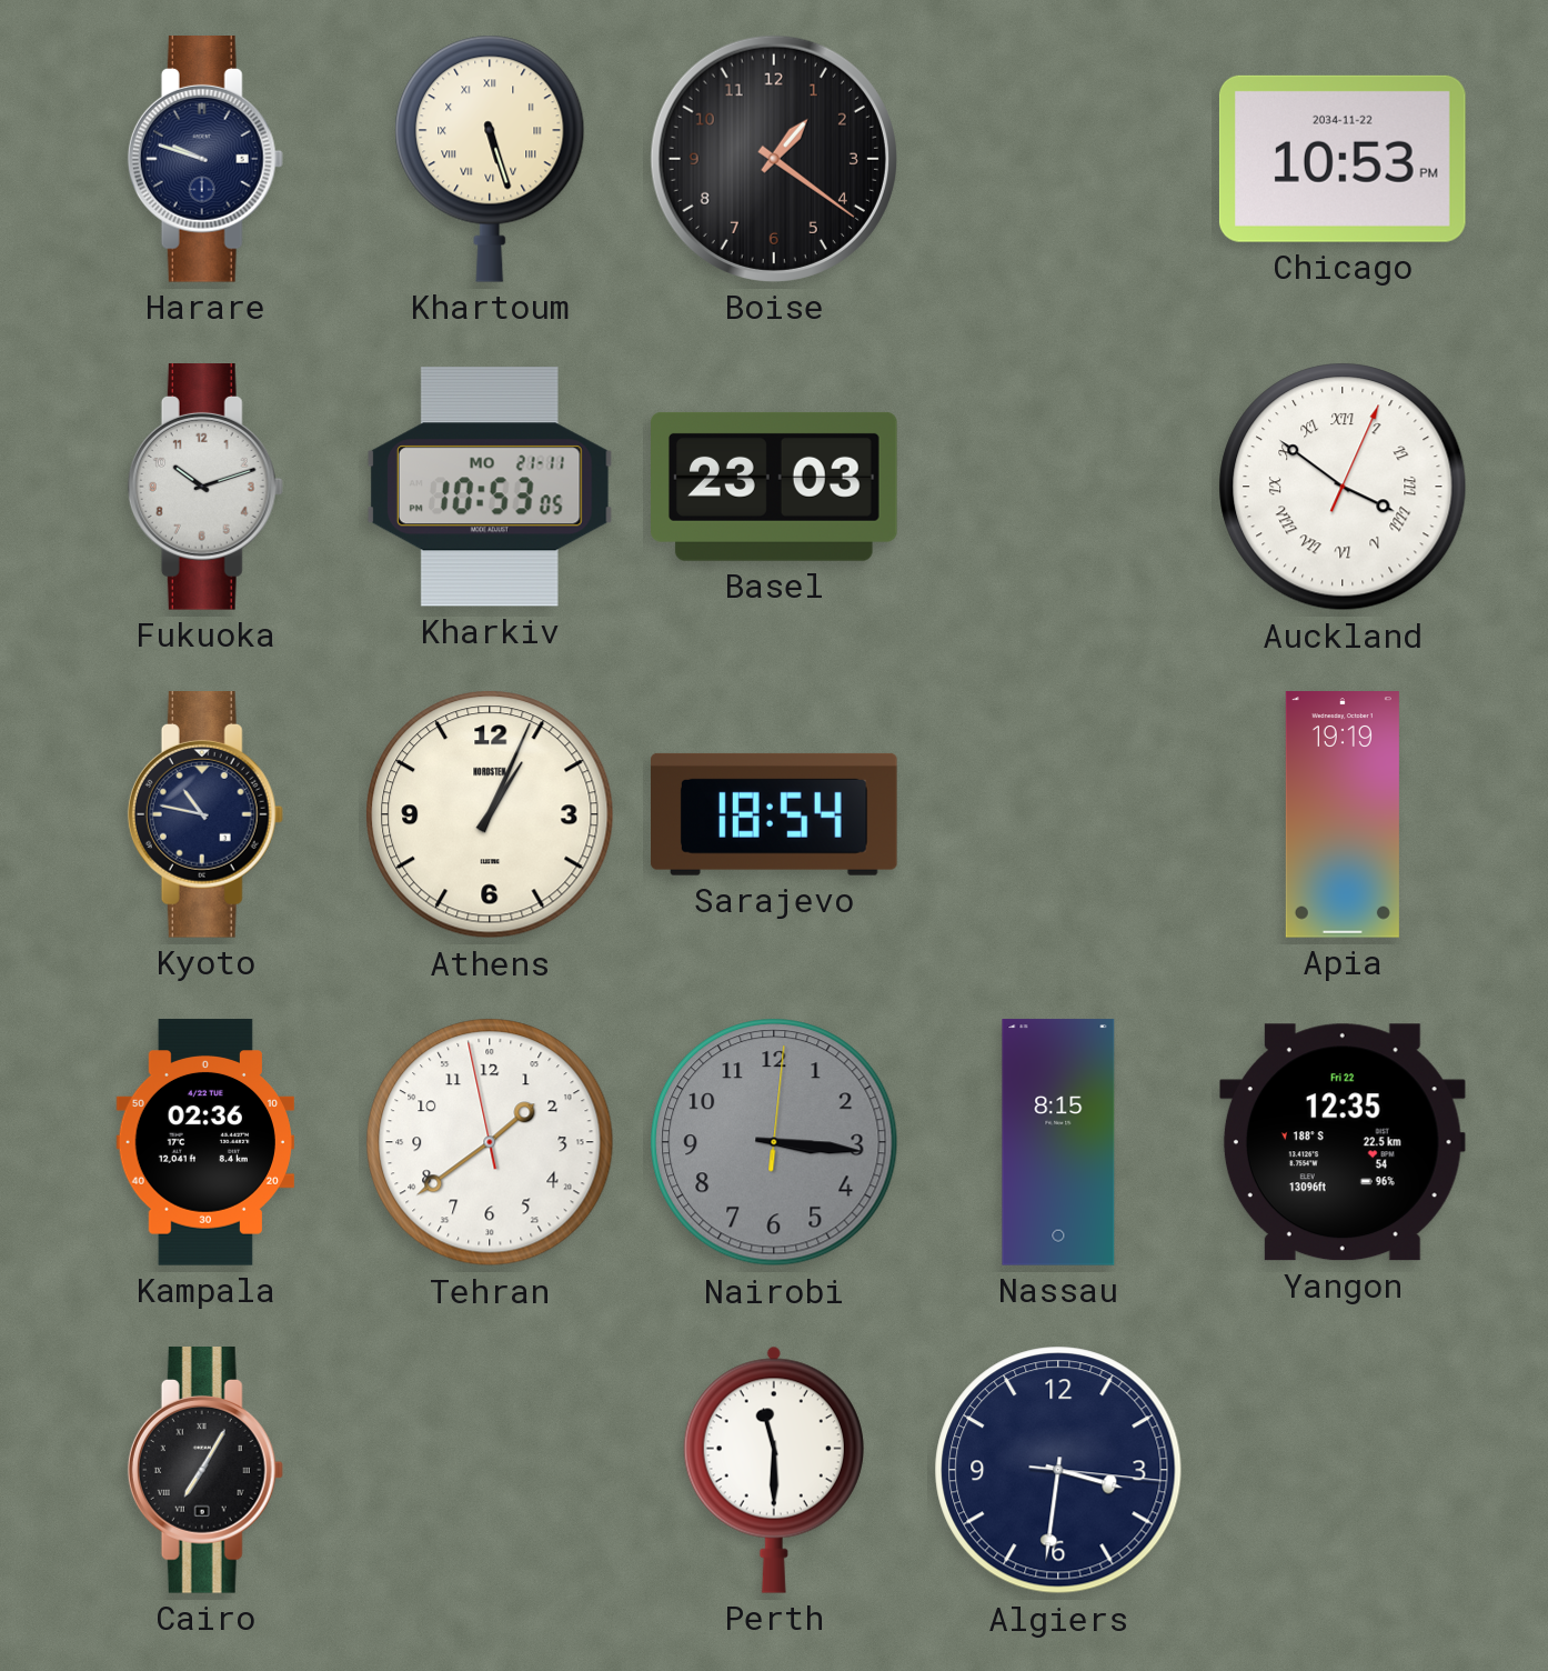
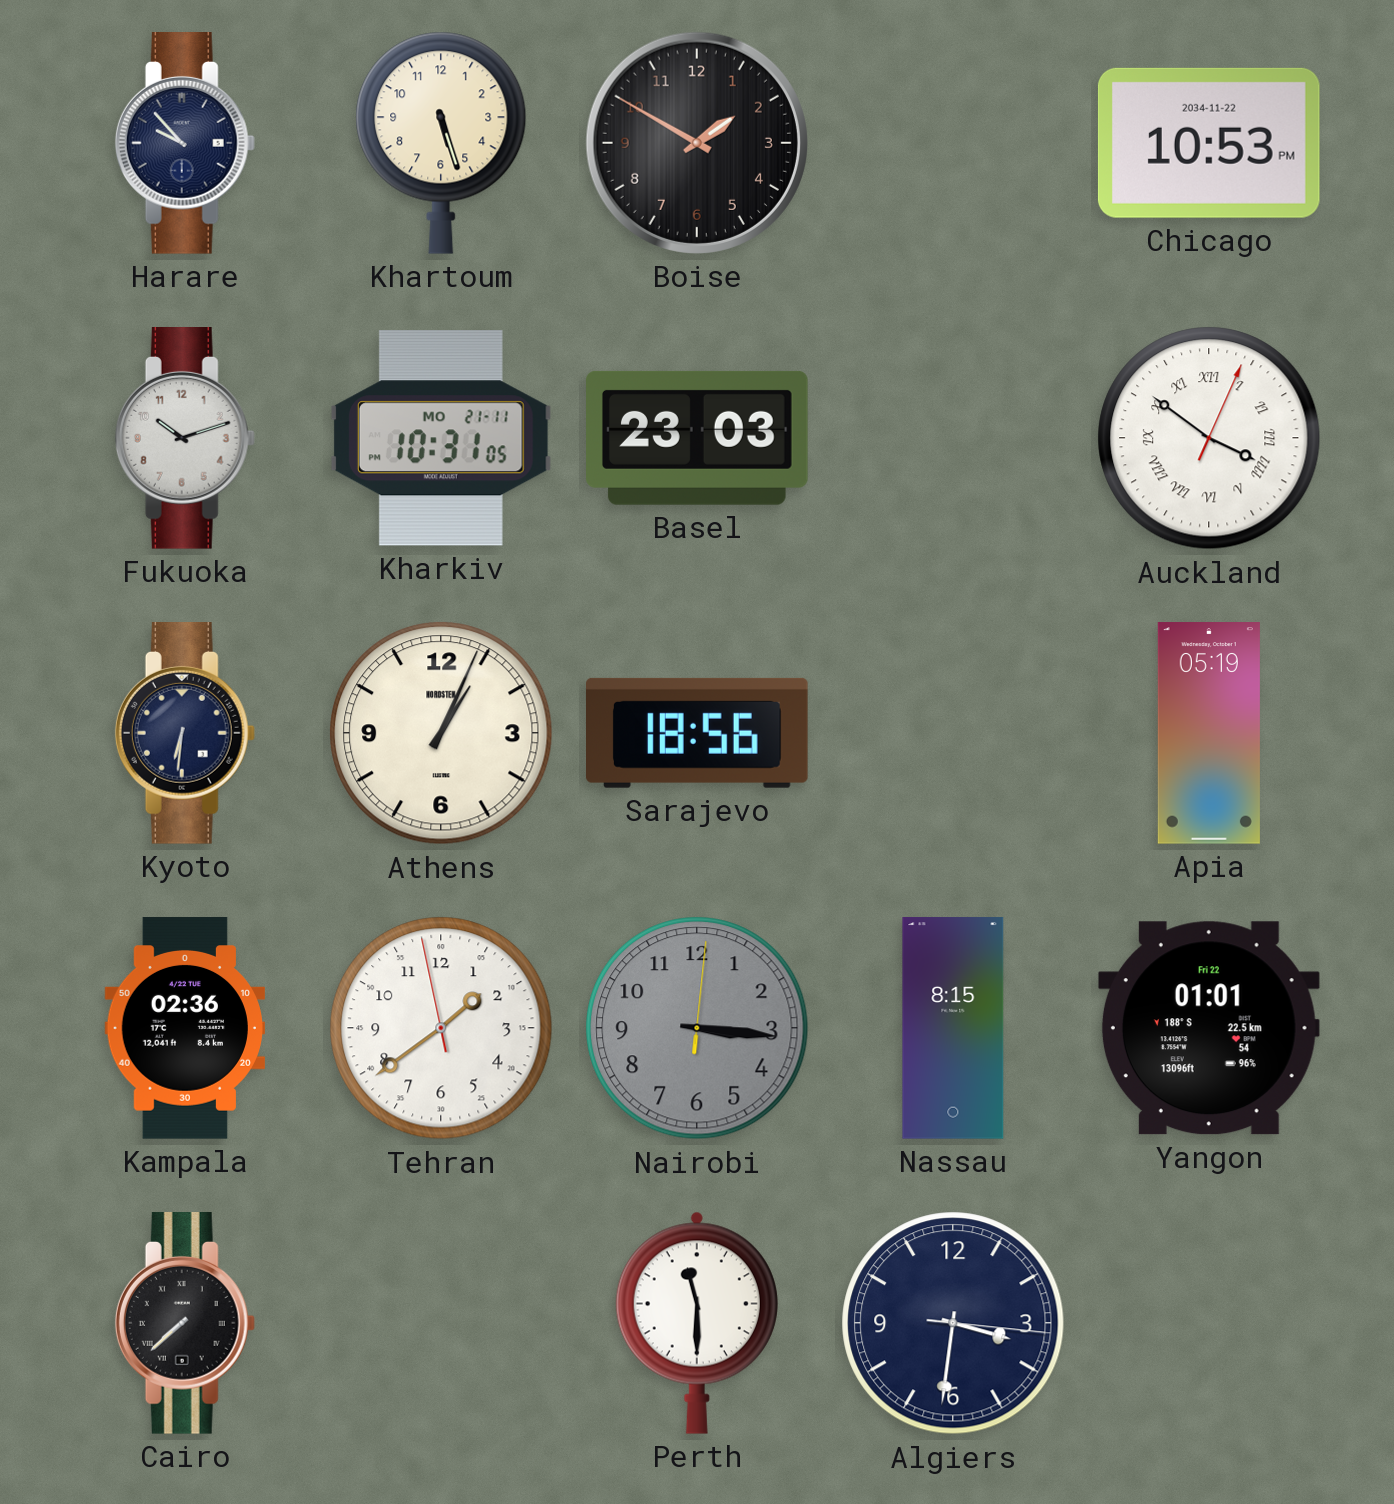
Harare: 9:48 -> 9:53
Khartoum numerals: Roman -> Arabic
Boise: 1:21 -> 1:50
Kharkiv: 10:53 -> 10:31
Kyoto: 10:47 -> 6:31
Sarajevo: 18:54 -> 18:56
Apia: 19:19 -> 05:19
Yangon: 12:35 -> 01:01
Cairo: 7:05 -> 7:38
